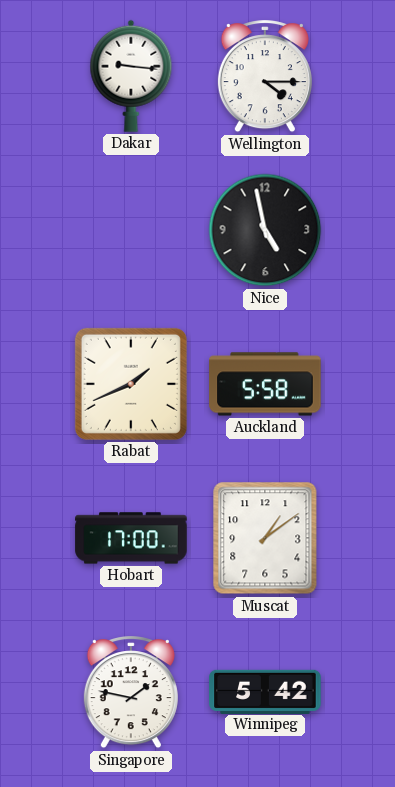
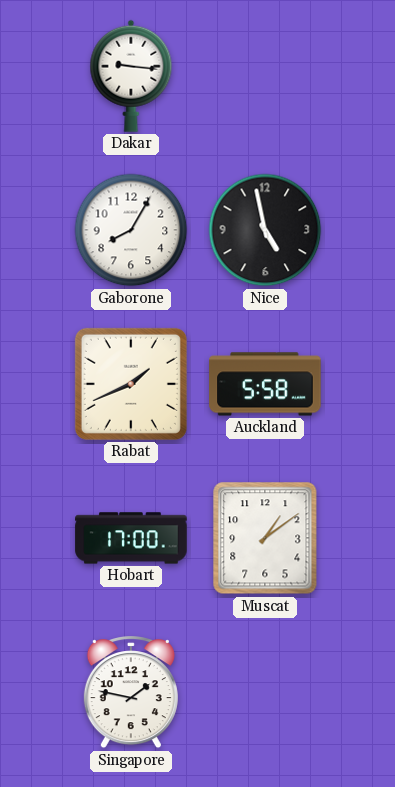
Wellington: 4:15 -> none
Gaborone: none -> 8:05
Winnipeg: 5:42 -> none
